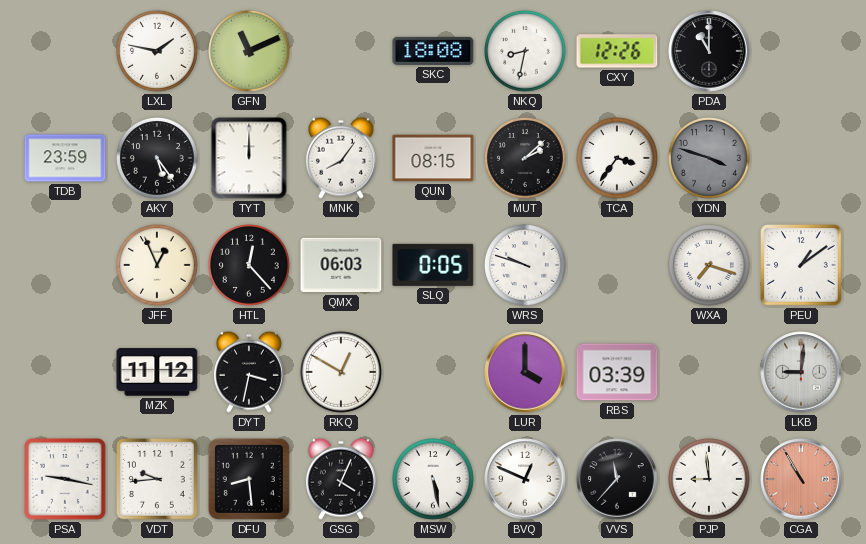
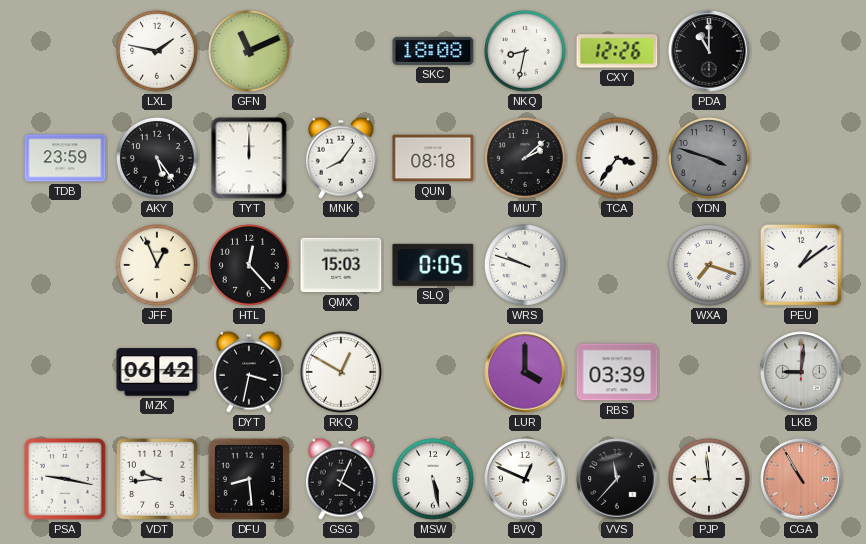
QUN: 08:15 -> 08:18
QMX: 06:03 -> 15:03
MZK: 11:12 -> 06:42
